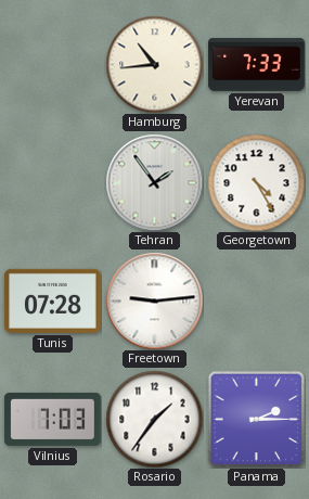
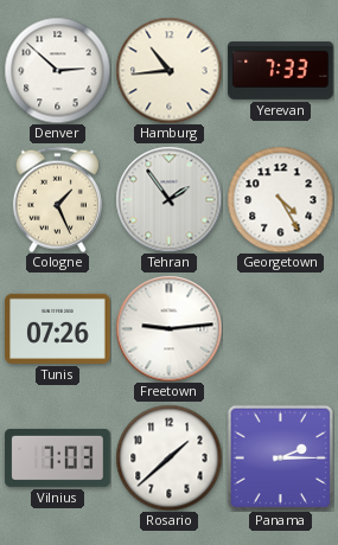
Denver: none -> 2:52
Cologne: none -> 1:26
Tunis: 07:28 -> 07:26
Rosario: 1:36 -> 1:38
